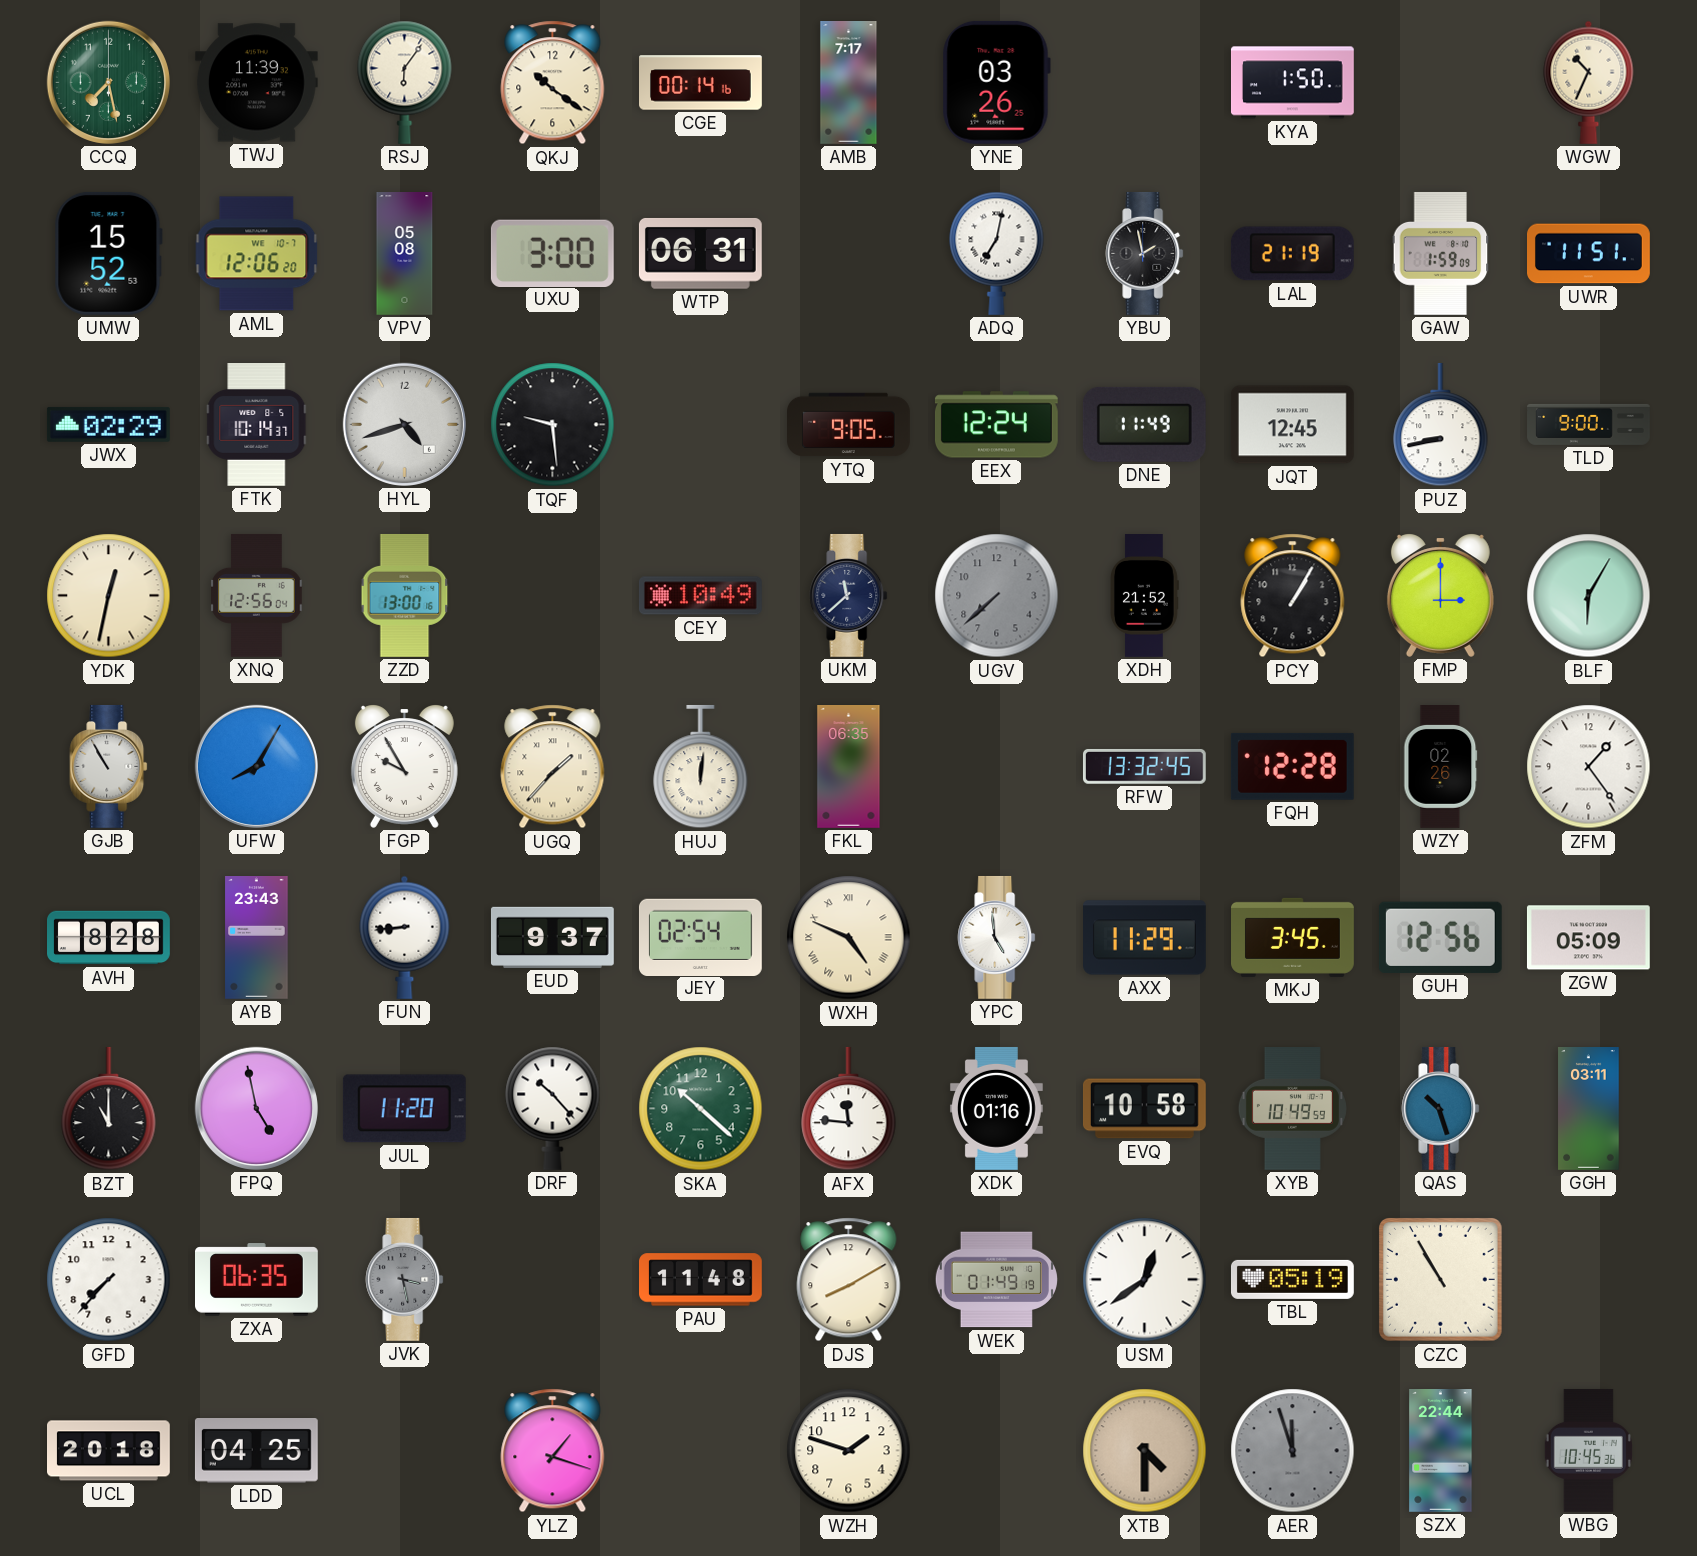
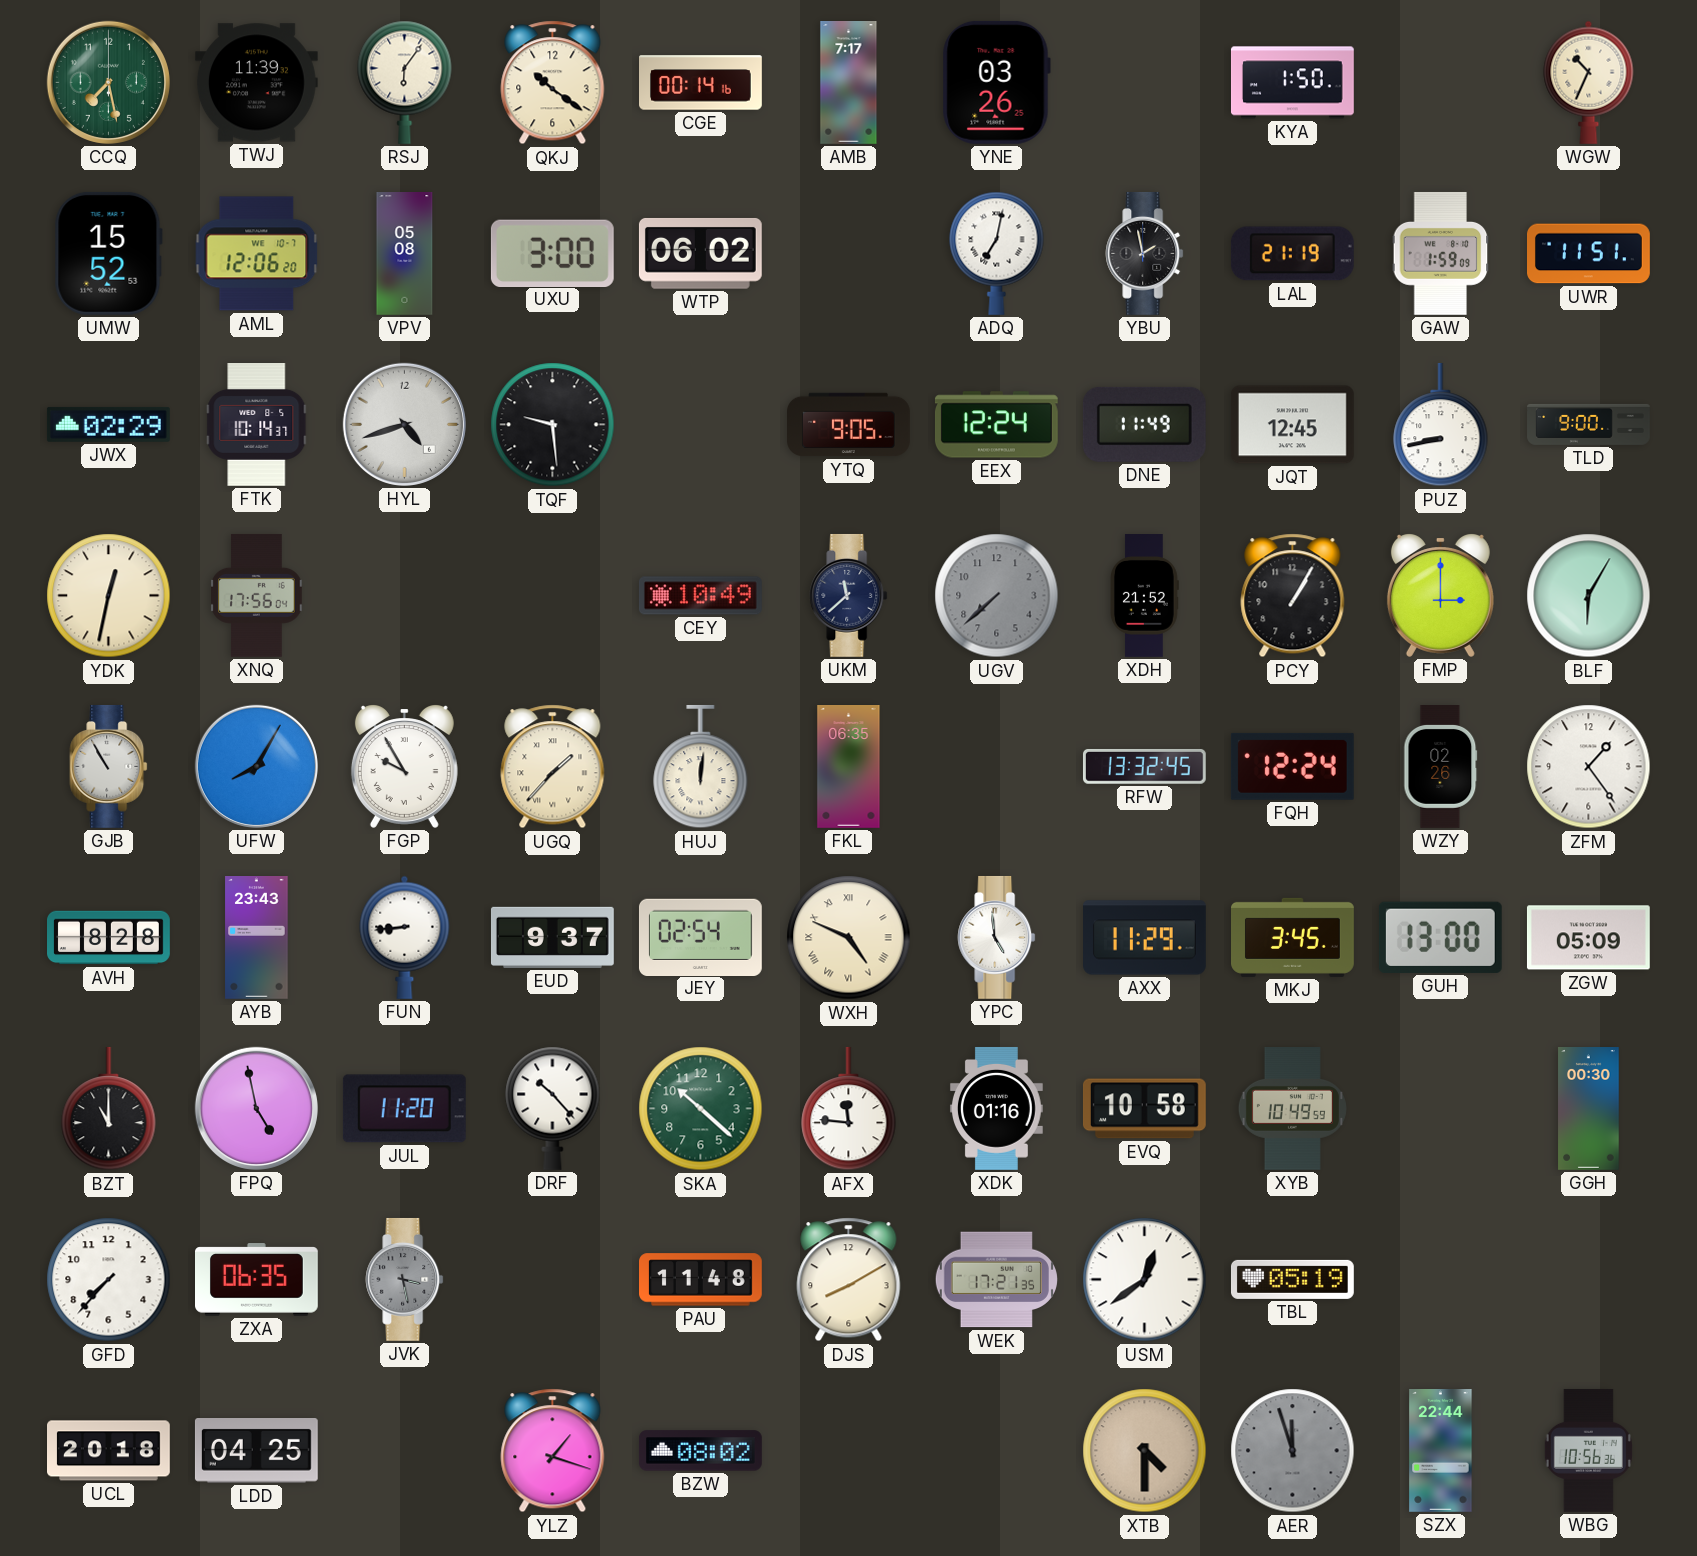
WTP: 06:31 -> 06:02
XNQ: 12:56 -> 17:56
ZZD: 13:00 -> none
FQH: 12:28 -> 12:24
GUH: 12:56 -> 13:00
QAS: 10:27 -> none
GGH: 03:11 -> 00:30
WEK: 01:49 -> 17:21
CZC: 10:55 -> none
BZW: none -> 08:02
WZH: 1:48 -> none
WBG: 10:45 -> 10:56
